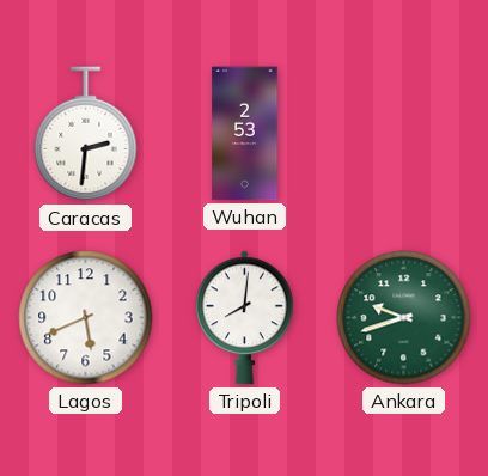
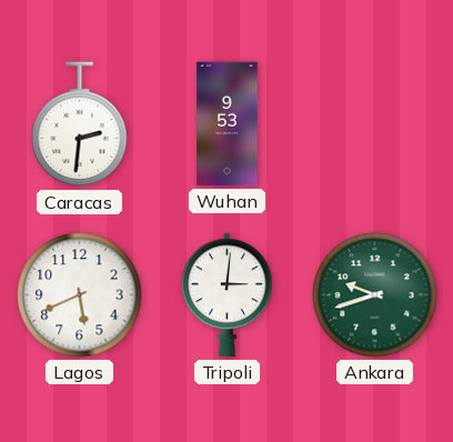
Wuhan: 2:53 -> 9:53
Tripoli: 8:01 -> 3:01
